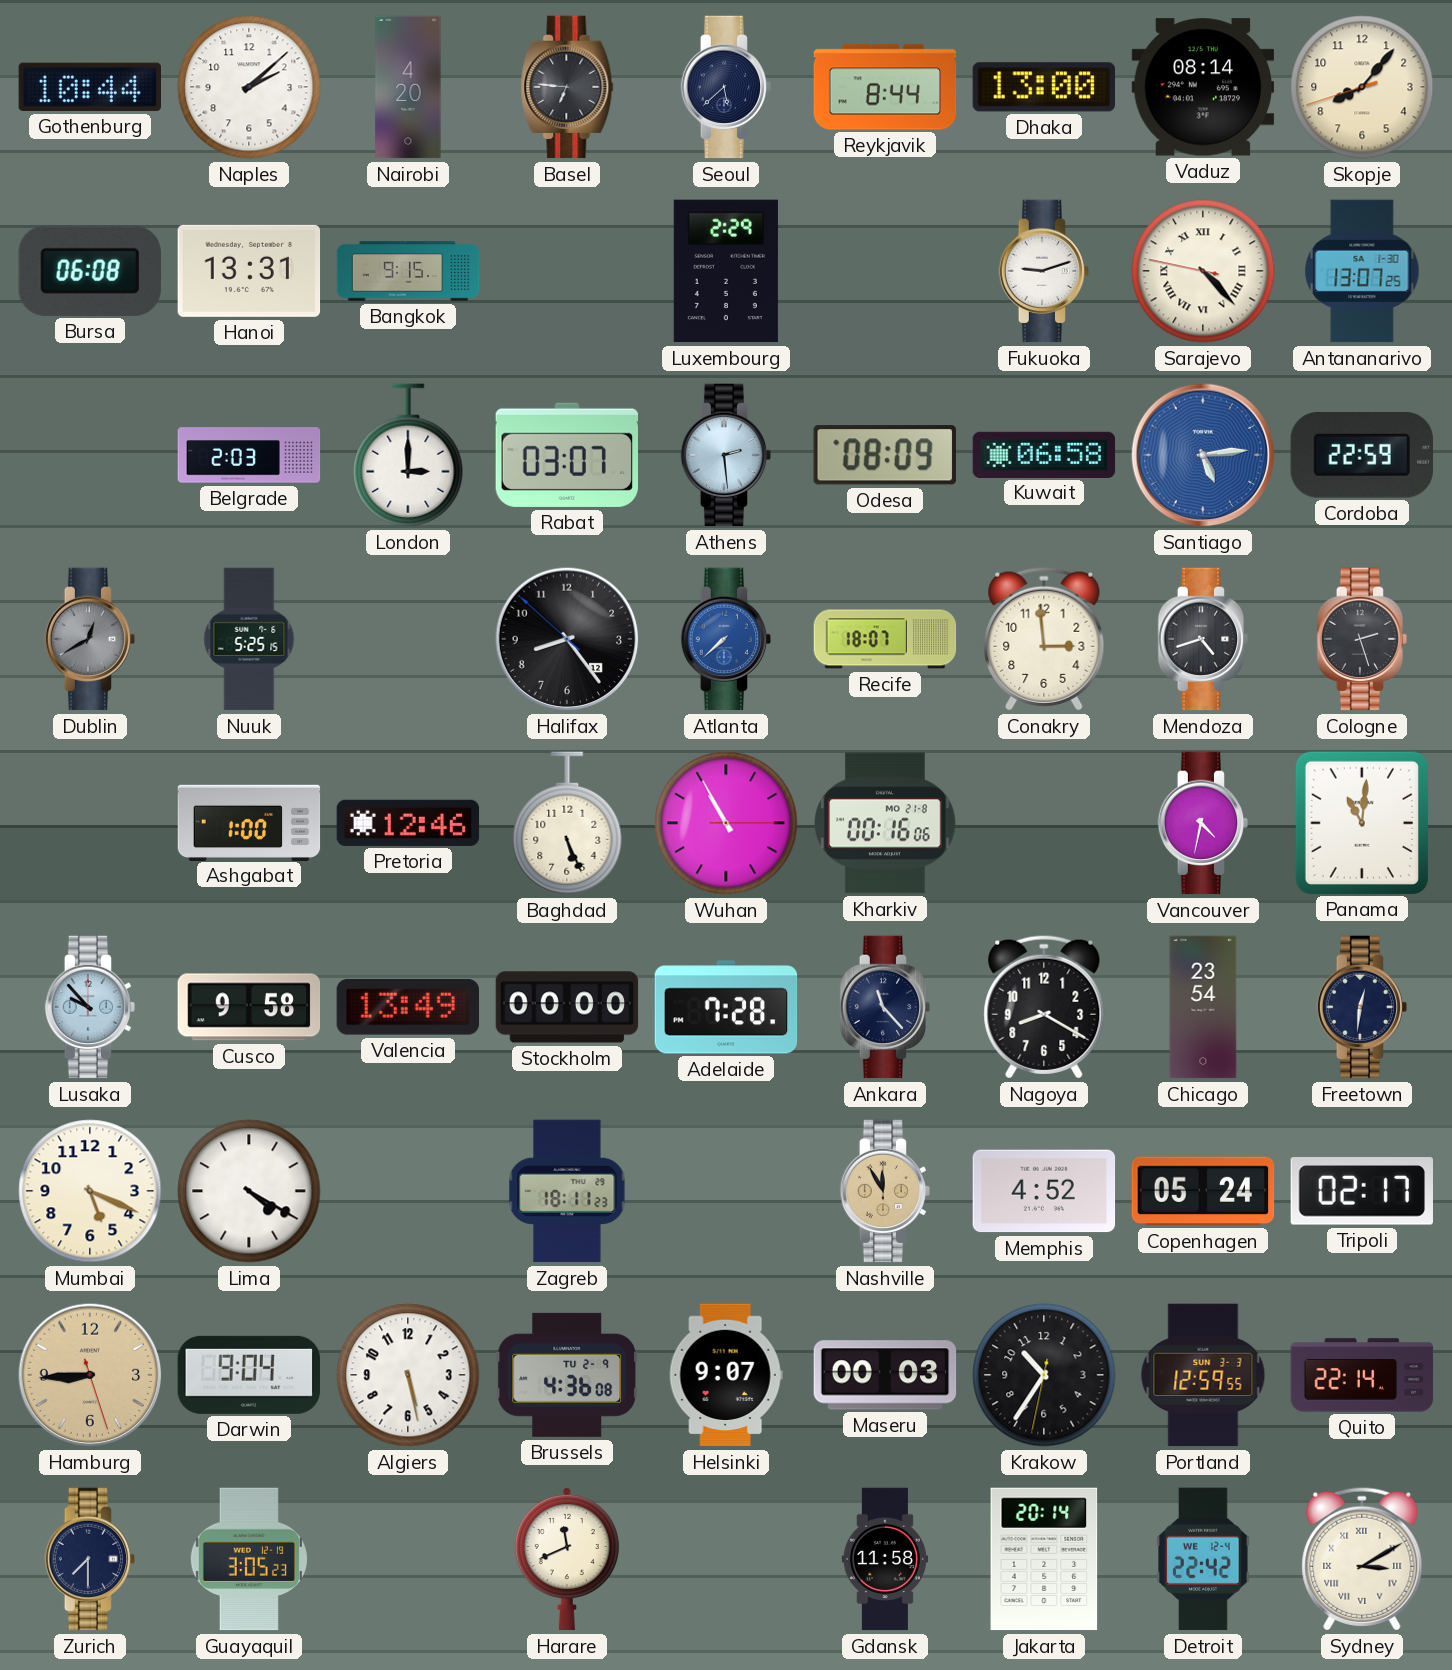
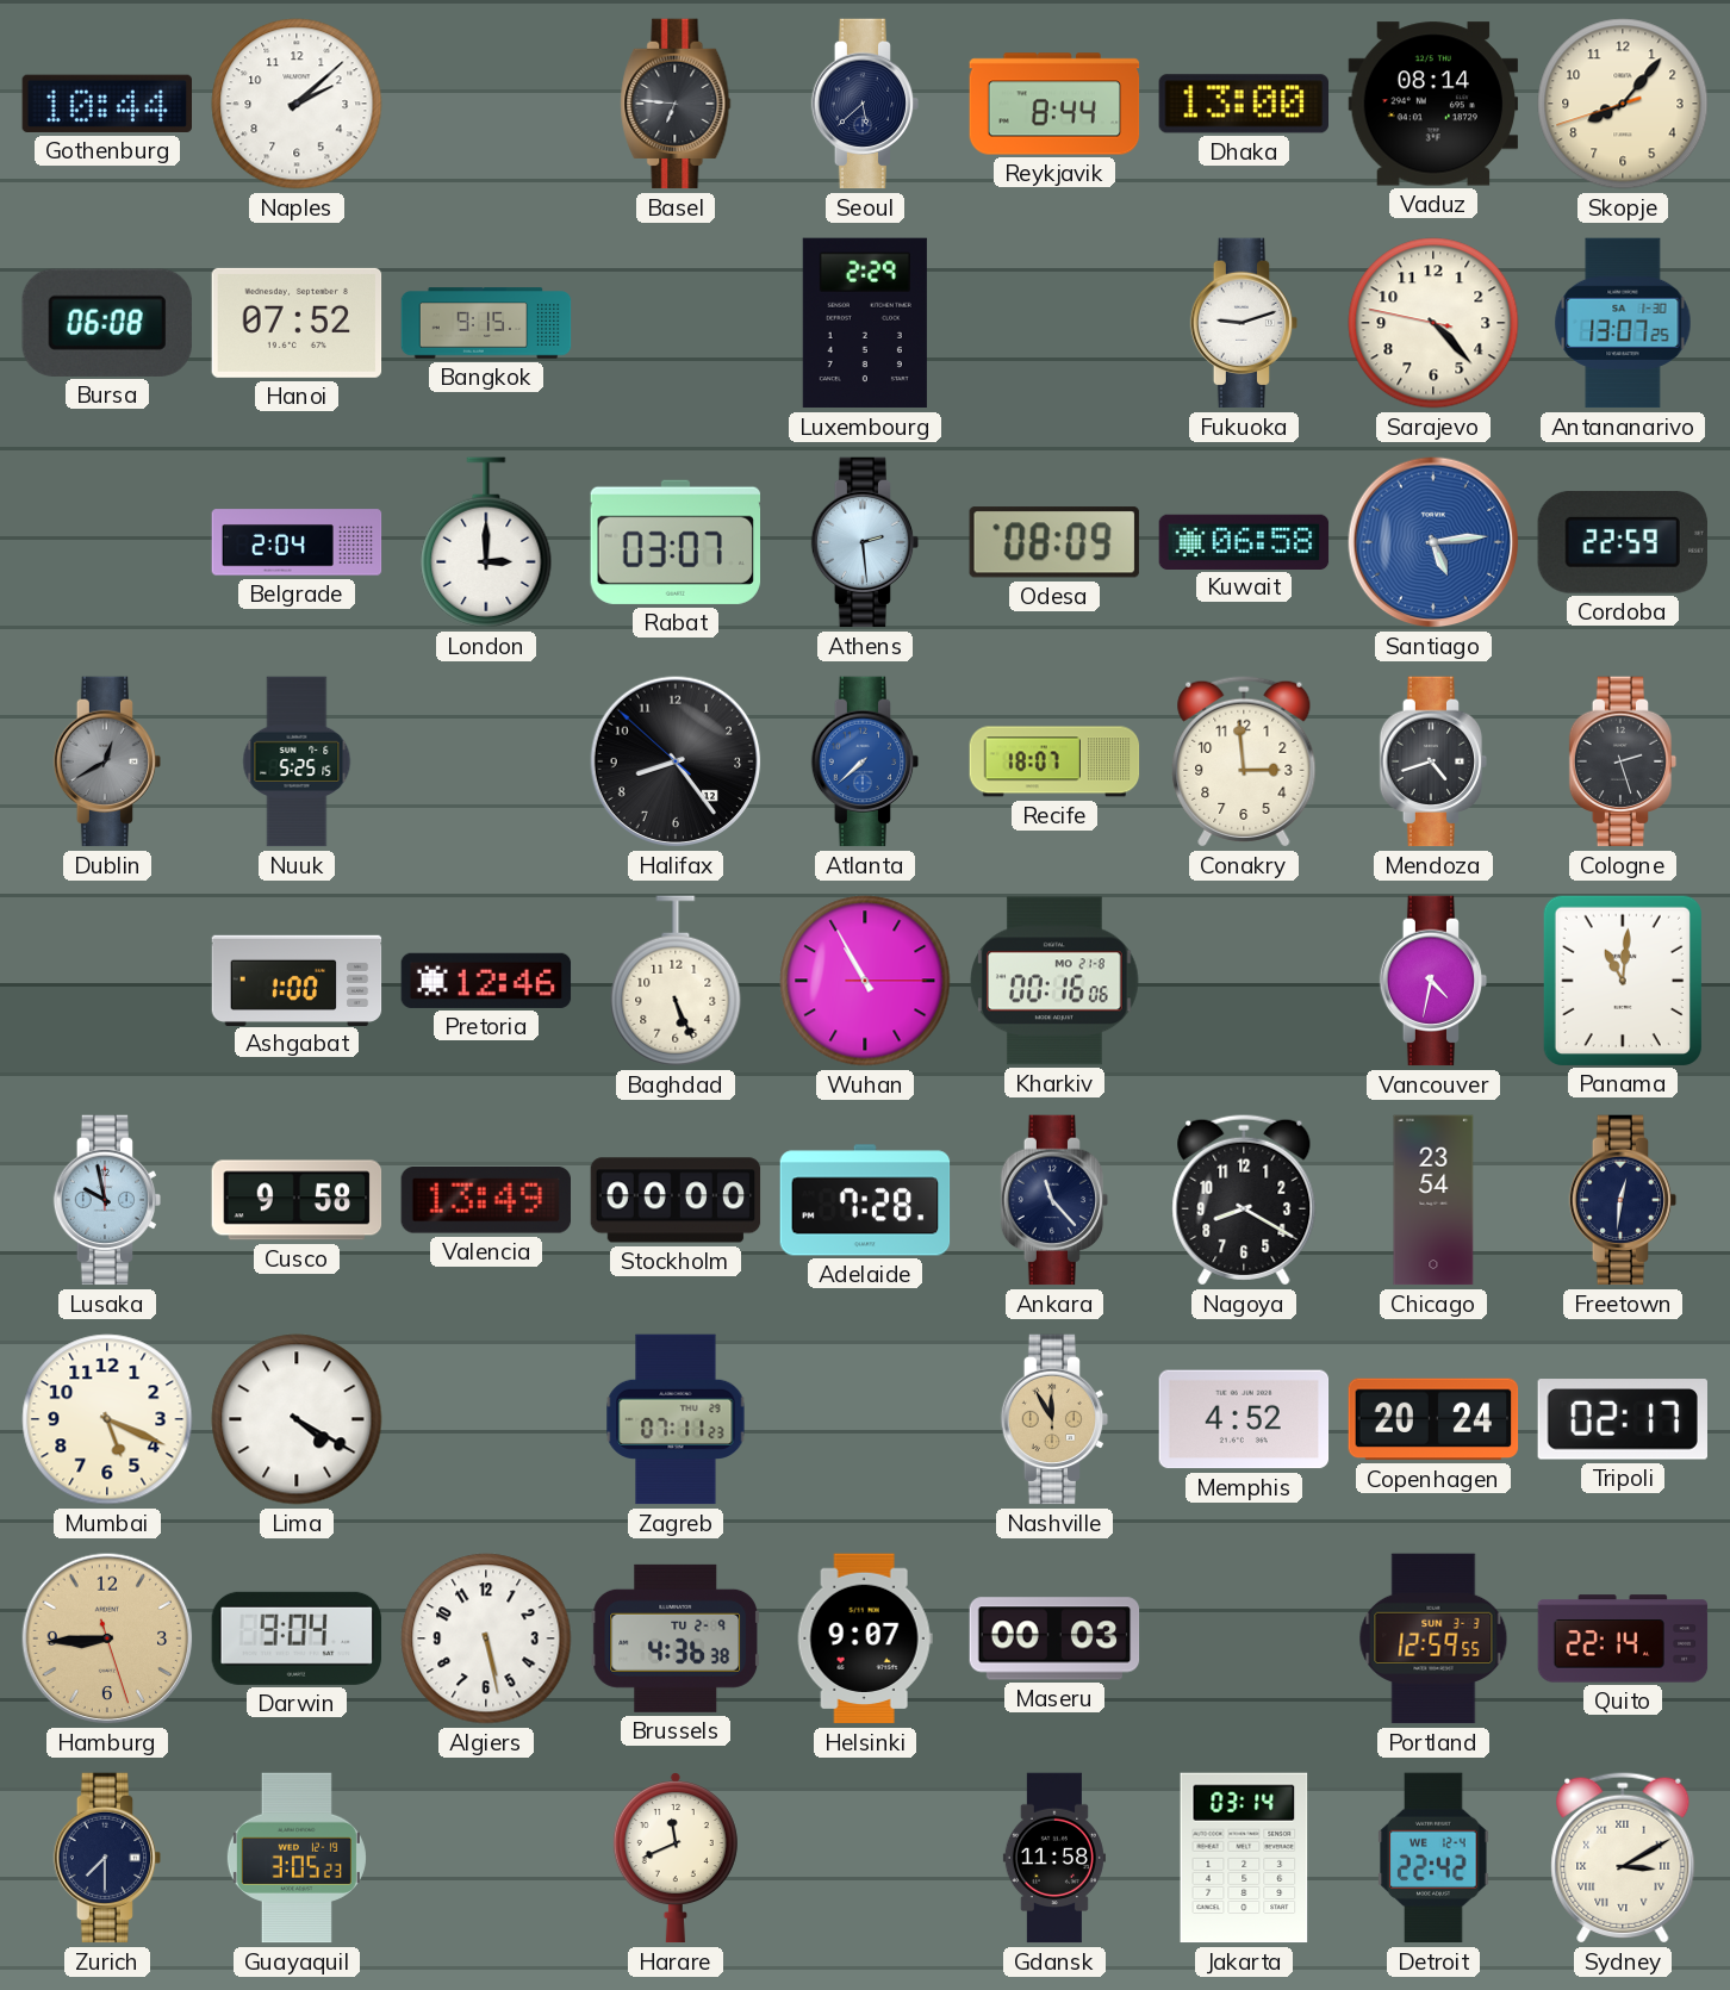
Nairobi: 4:20 -> none
Hanoi: 13:31 -> 07:52
Sarajevo numerals: Roman -> Arabic
Belgrade: 2:03 -> 2:04
Lusaka: 9:53 -> 9:58
Zagreb: 18:11 -> 07:11
Copenhagen: 05:24 -> 20:24
Brussels: 4:36:08 -> 4:36:38
Krakow: 10:35 -> none
Jakarta: 20:14 -> 03:14
